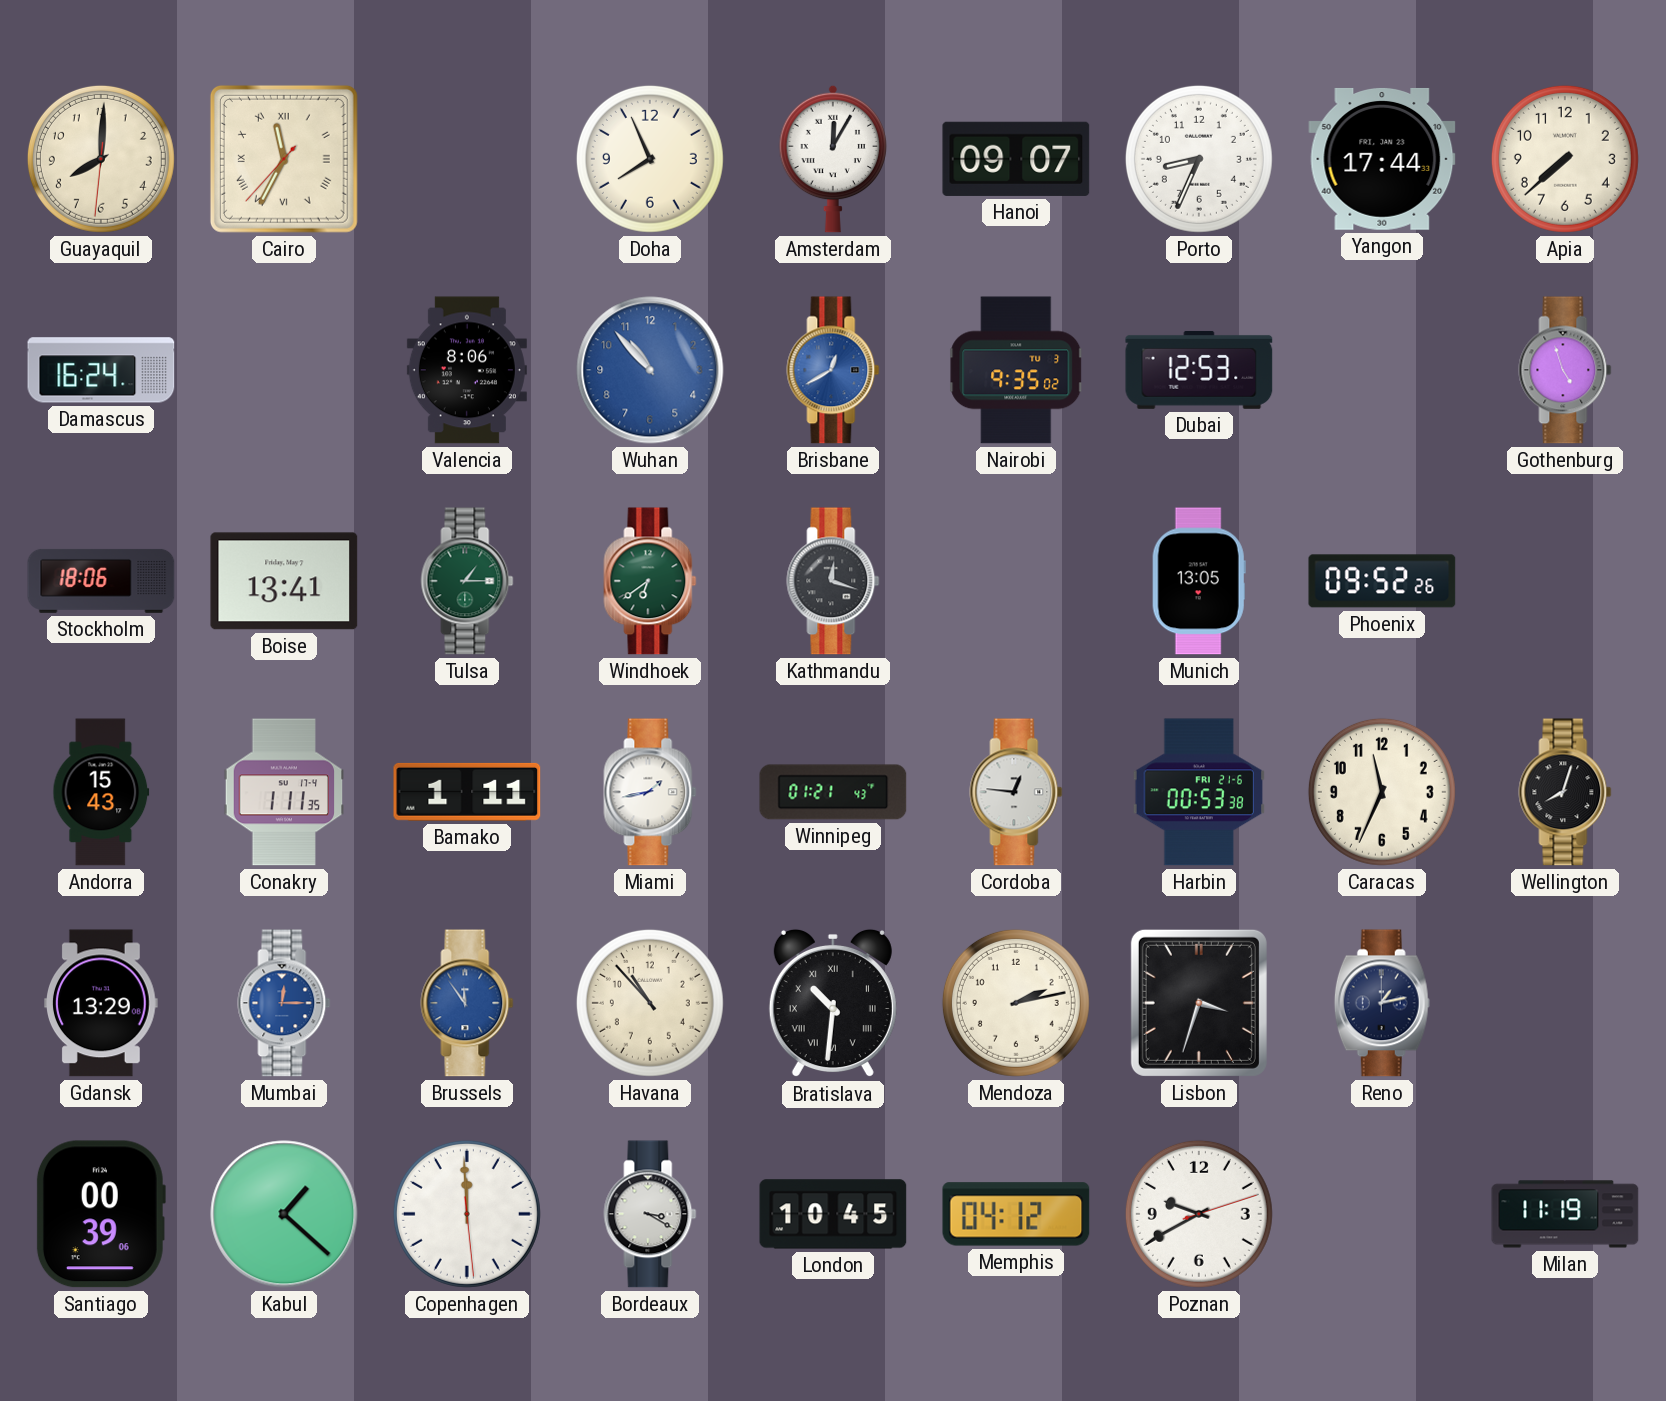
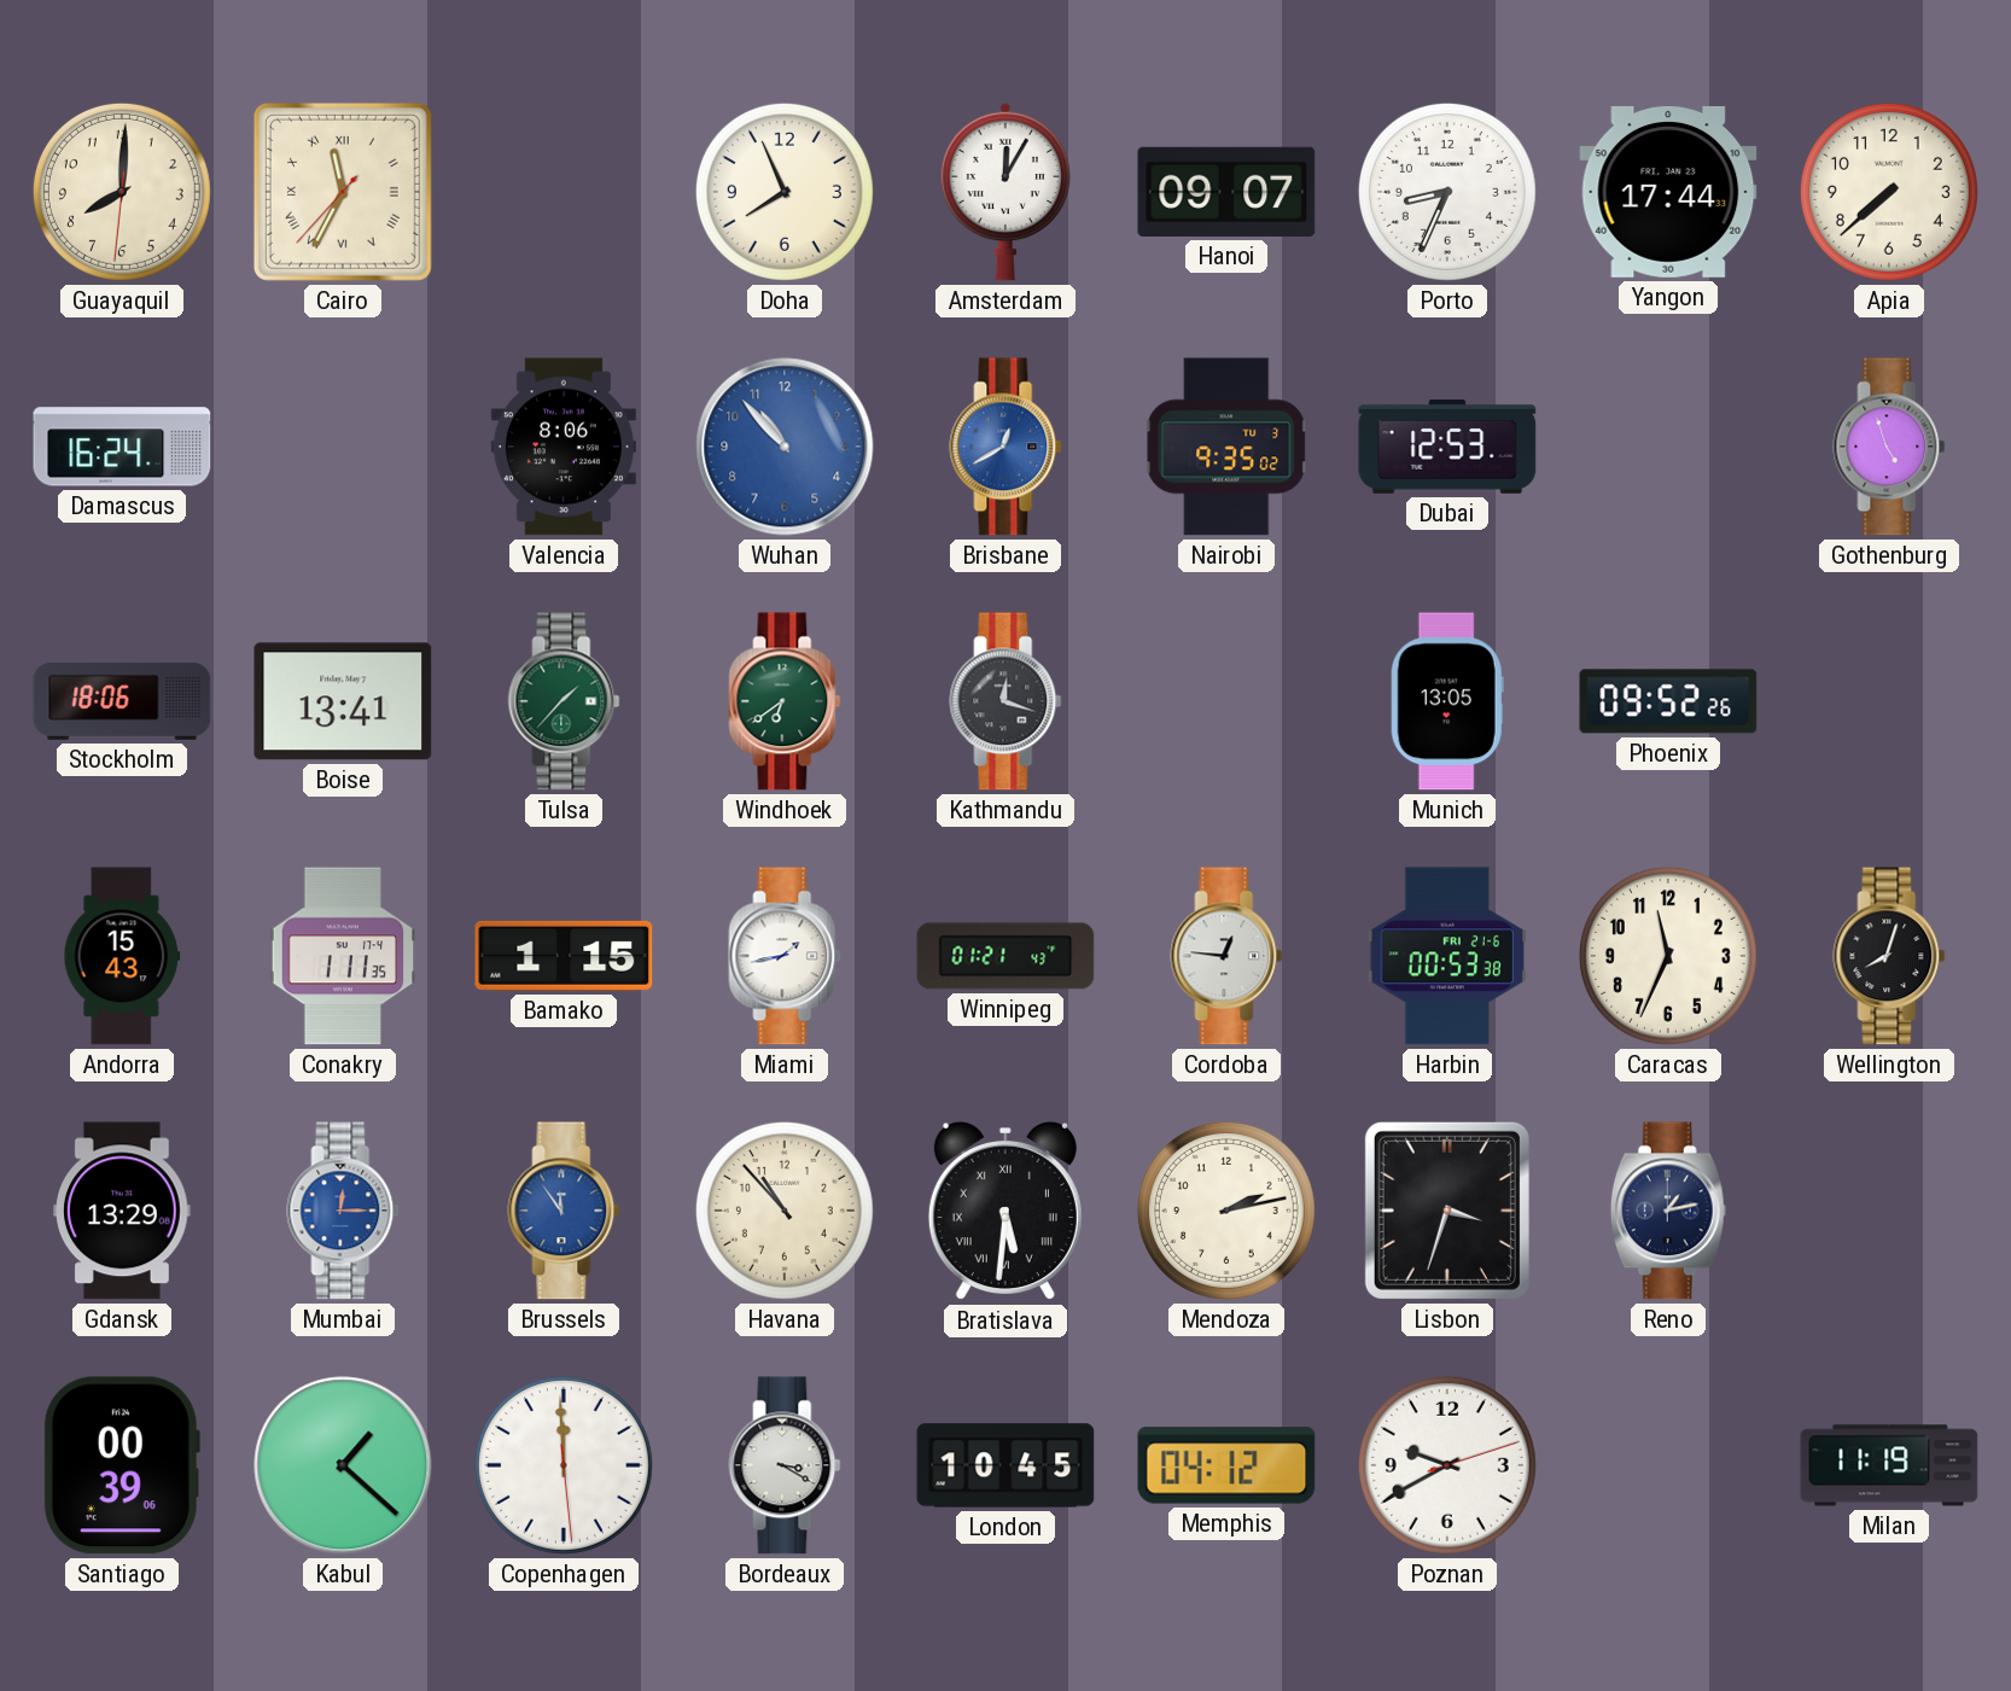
Tulsa: 1:15 -> 1:37
Bamako: 1:11 -> 1:15
Bratislava: 10:31 -> 5:31
